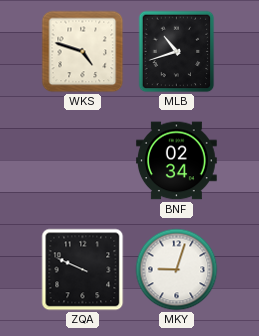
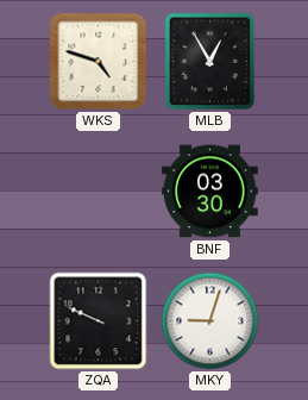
MLB: 10:42 -> 12:55
BNF: 02:34 -> 03:30
